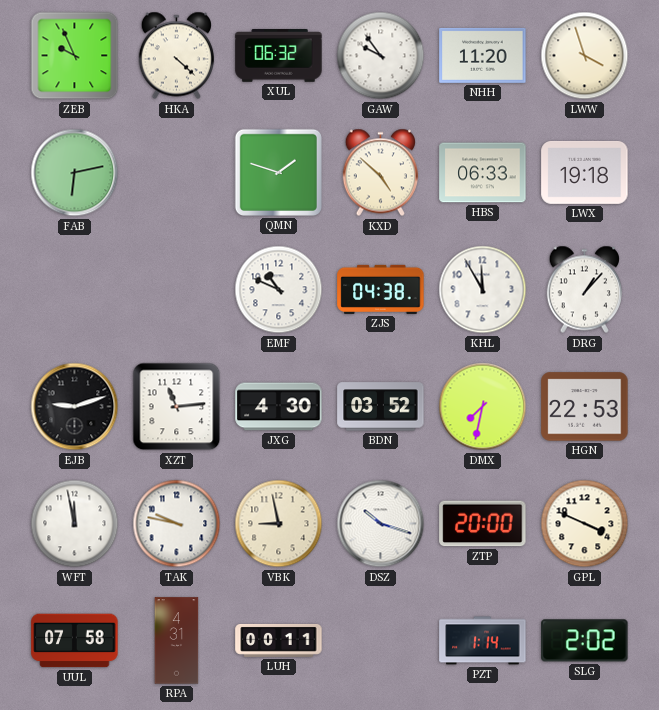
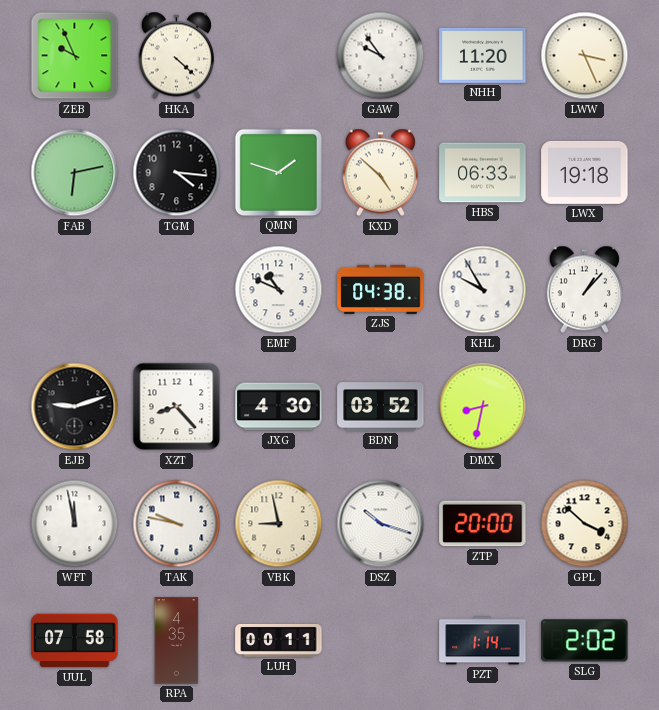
XUL: 06:32 -> none
LWW: 3:57 -> 3:26
TGM: none -> 4:16
KHL: 11:55 -> 9:55
XZT: 11:14 -> 8:23
DMX: 7:32 -> 8:32
HGN: 22:53 -> none
GPL: 3:49 -> 3:52
RPA: 4:31 -> 4:35
